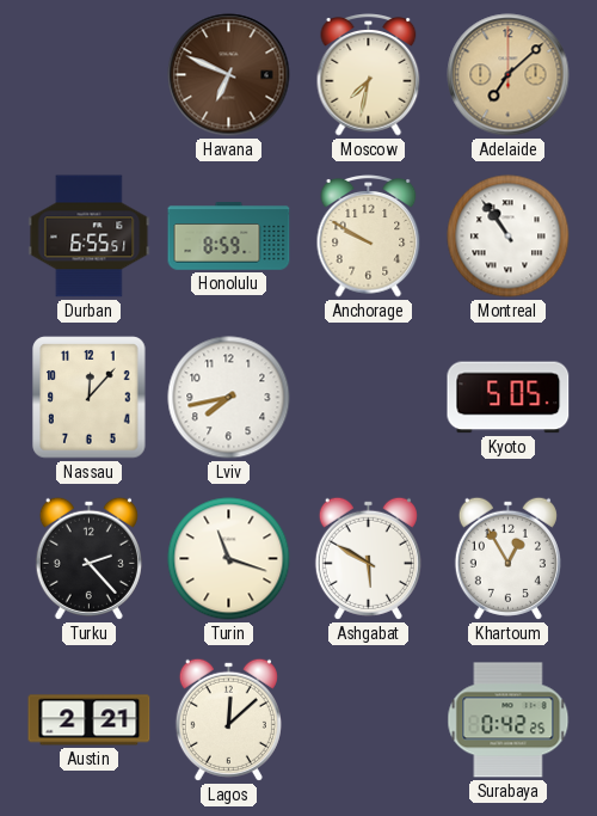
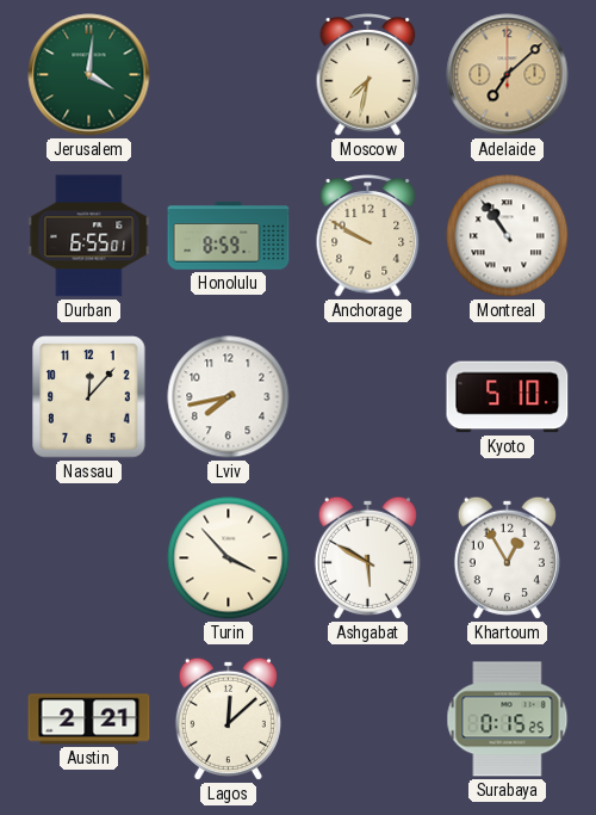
Jerusalem: none -> 4:01
Havana: 6:49 -> none
Durban: 6:55:51 -> 6:55:01
Kyoto: 5:05 -> 5:10
Turku: 2:23 -> none
Turin: 11:18 -> 3:53
Surabaya: 0:42 -> 0:15
